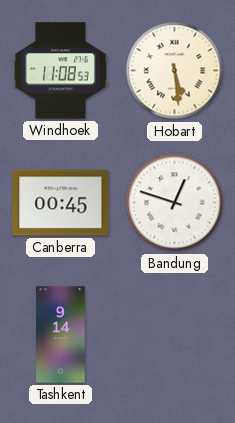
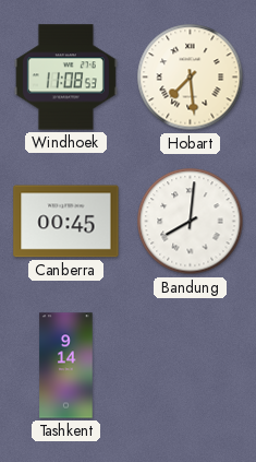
Hobart: 5:29 -> 7:29
Bandung: 12:48 -> 8:01
